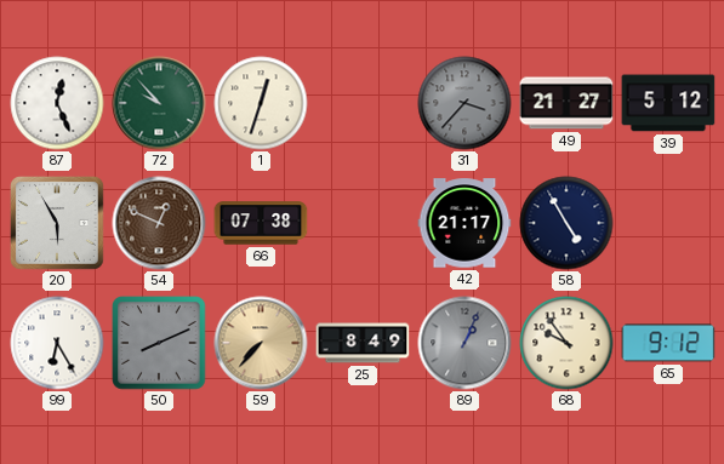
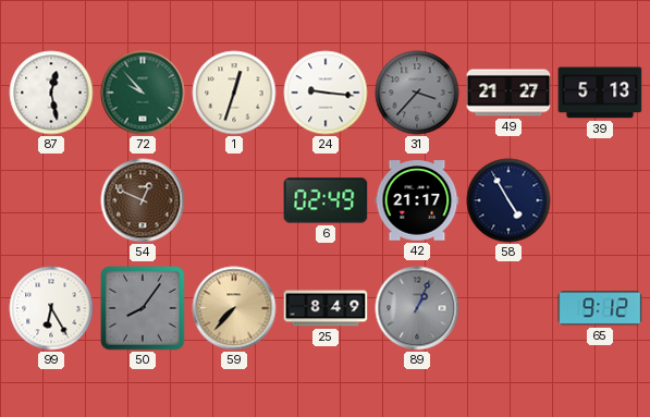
87: 12:26 -> 12:28
24: none -> 9:16
39: 5:12 -> 5:13
20: 5:55 -> none
66: 07:38 -> none
6: none -> 02:49
50: 8:11 -> 8:06
68: 9:54 -> none
